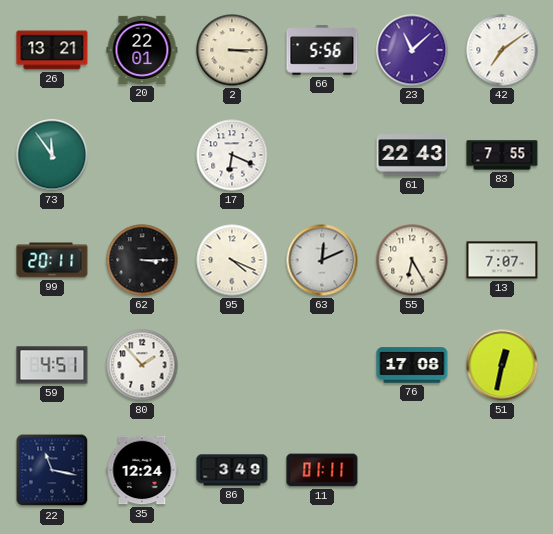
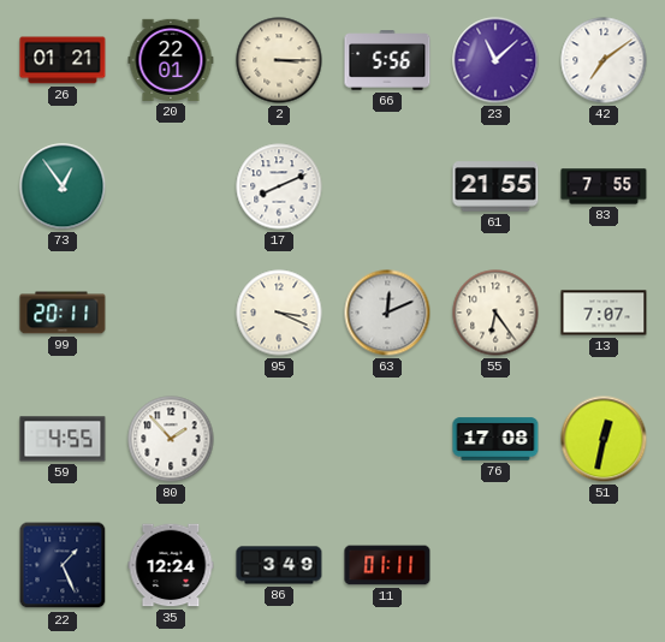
26: 13:21 -> 01:21
73: 11:54 -> 12:54
17: 6:19 -> 8:11
61: 22:43 -> 21:55
62: 3:15 -> none
95: 4:19 -> 3:19
55: 6:25 -> 6:24
59: 4:51 -> 4:55
22: 11:17 -> 1:26
